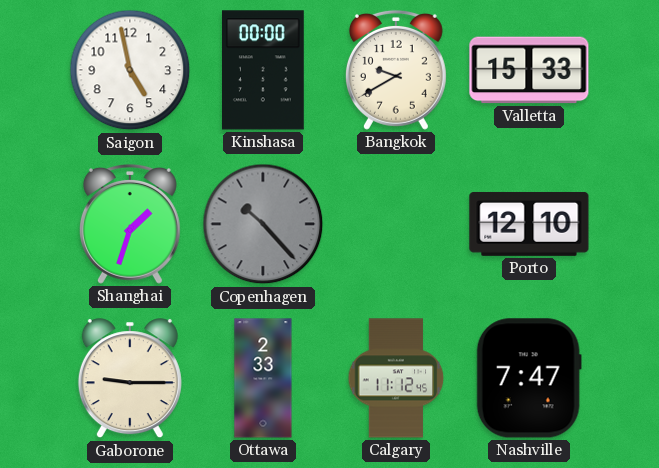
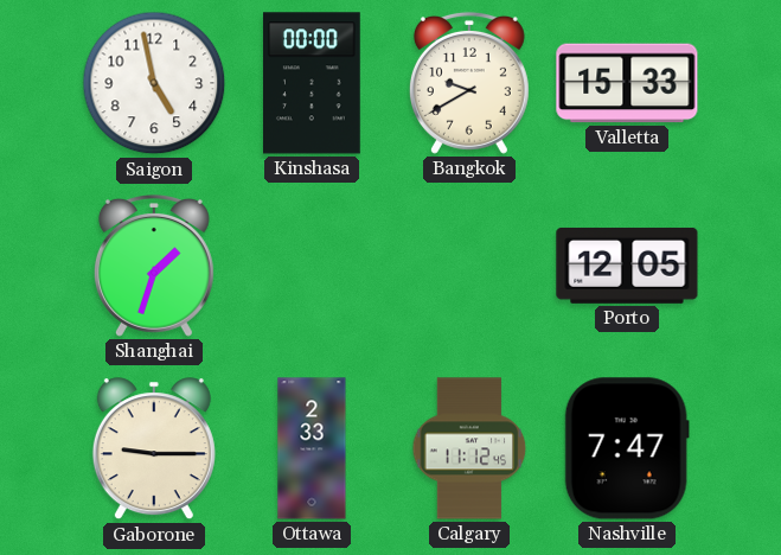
Copenhagen: 10:23 -> none
Porto: 12:10 -> 12:05
